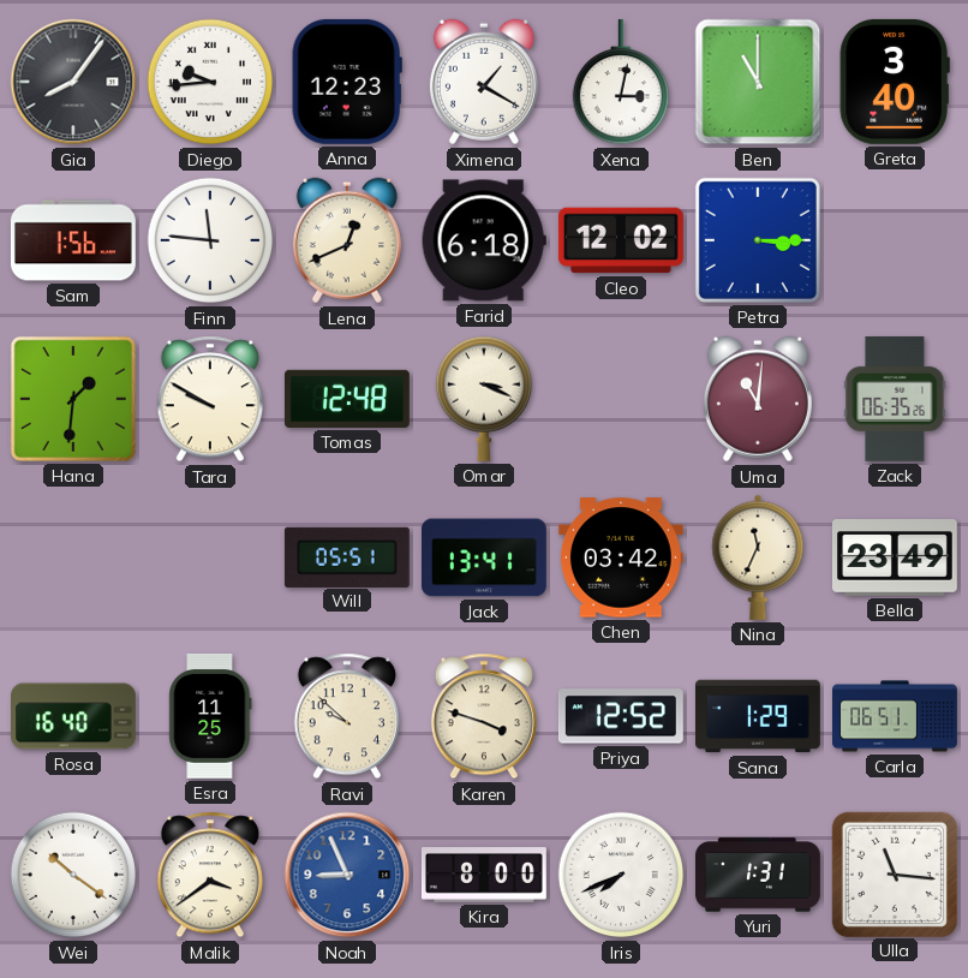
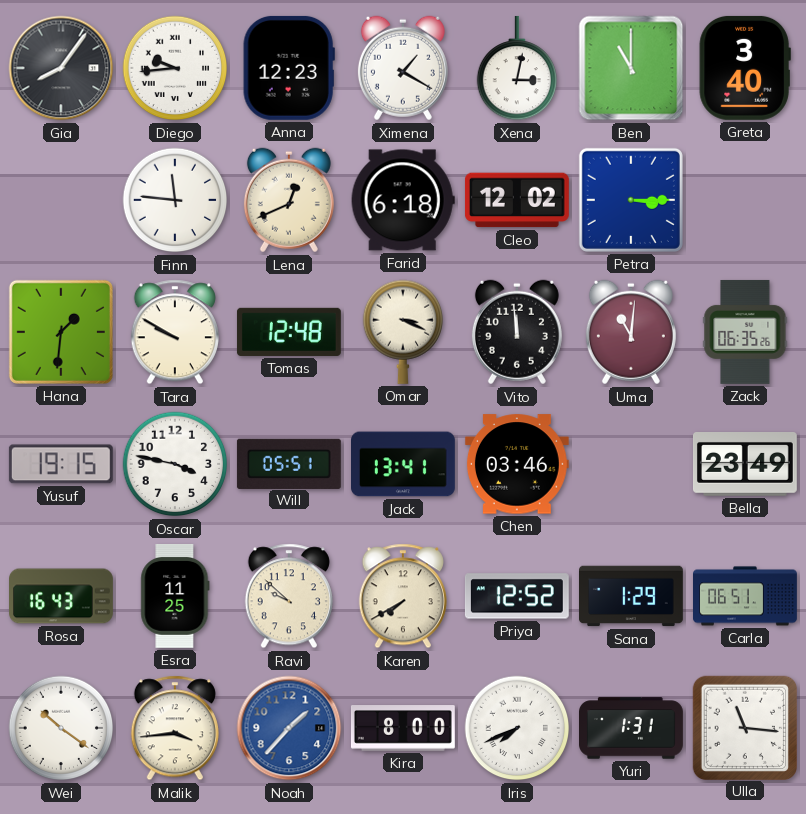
Sam: 1:56 -> none
Vito: none -> 11:59
Yusuf: none -> 19:15
Oscar: none -> 3:47
Chen: 03:42 -> 03:46
Nina: 11:34 -> none
Rosa: 16:40 -> 16:43
Karen: 3:48 -> 7:40
Malik: 3:39 -> 3:44
Noah: 8:56 -> 1:37
